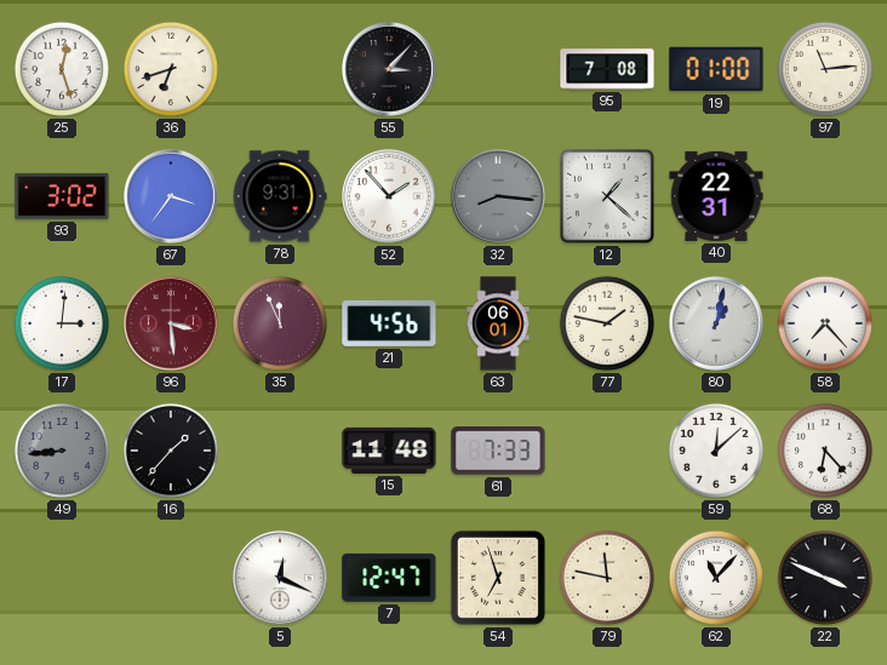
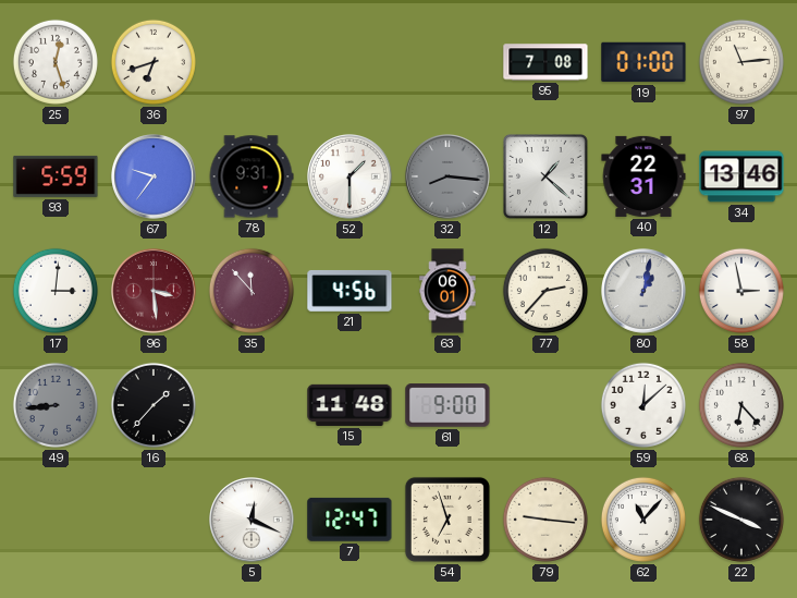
55: 3:07 -> none
93: 3:02 -> 5:59
67: 3:36 -> 9:36
52: 1:53 -> 1:30
34: none -> 13:46
35: 11:56 -> 11:53
77: 1:47 -> 2:37
58: 7:23 -> 2:58
61: 7:33 -> 9:00
79: 11:47 -> 9:16
